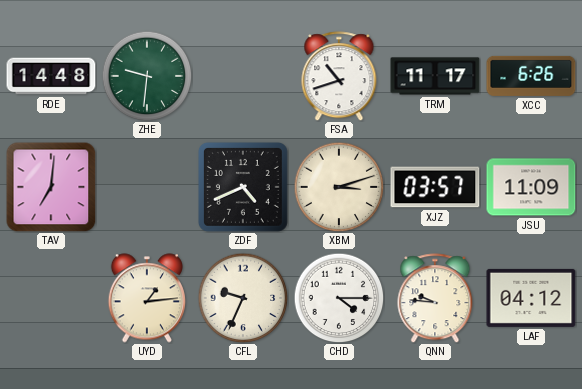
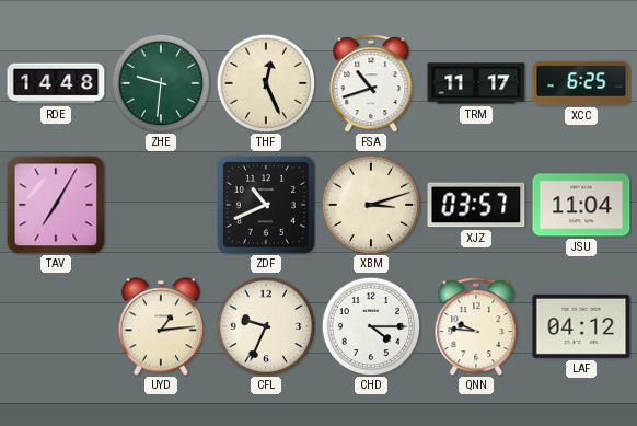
THF: none -> 12:26
XCC: 6:26 -> 6:25
TAV: 7:01 -> 7:05
ZDF: 4:41 -> 10:41
JSU: 11:09 -> 11:04
